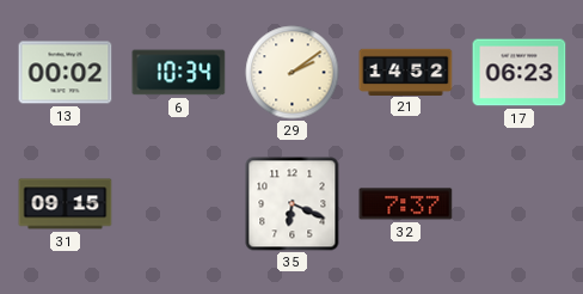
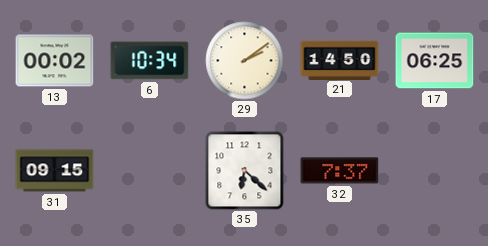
21: 14:52 -> 14:50
17: 06:23 -> 06:25
35: 6:19 -> 6:22
